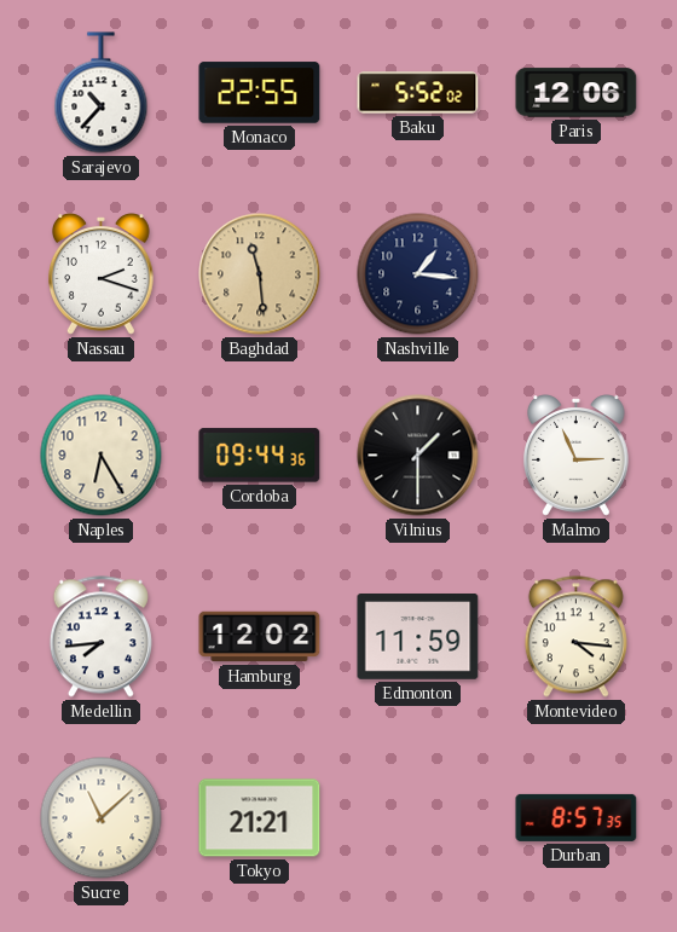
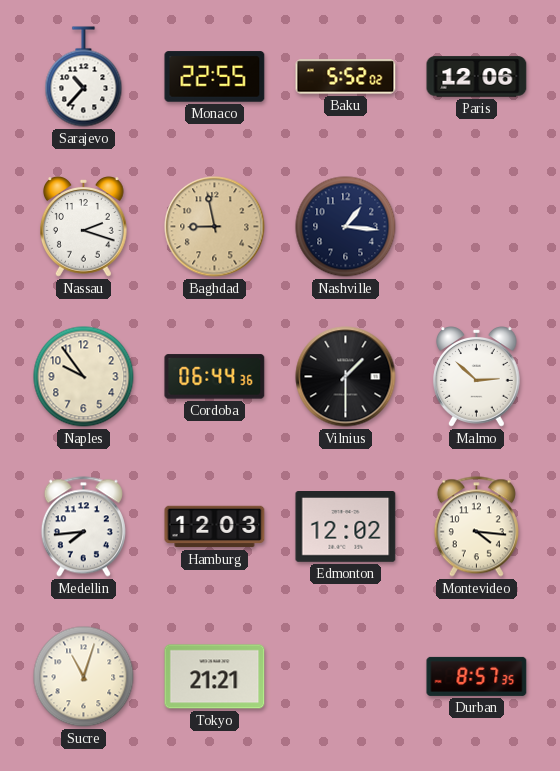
Baghdad: 11:29 -> 8:58
Naples: 6:25 -> 9:54
Cordoba: 09:44 -> 06:44
Malmo: 2:56 -> 2:52
Hamburg: 12:02 -> 12:03
Edmonton: 11:59 -> 12:02
Sucre: 11:08 -> 11:03
